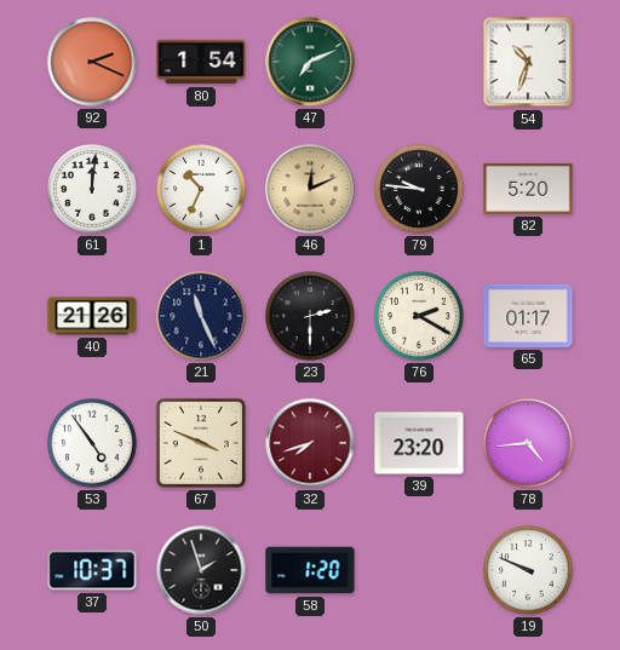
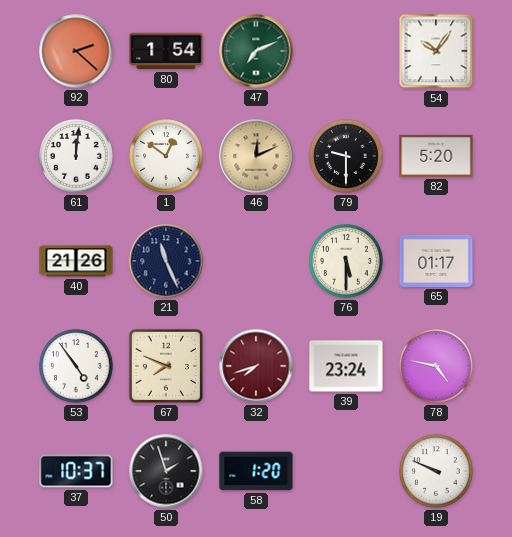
92: 2:19 -> 2:22
54: 10:33 -> 10:06
1: 10:34 -> 12:51
79: 9:46 -> 9:30
23: 2:30 -> none
76: 2:20 -> 5:30
67: 3:49 -> 7:49
39: 23:20 -> 23:24
78: 4:44 -> 4:47
